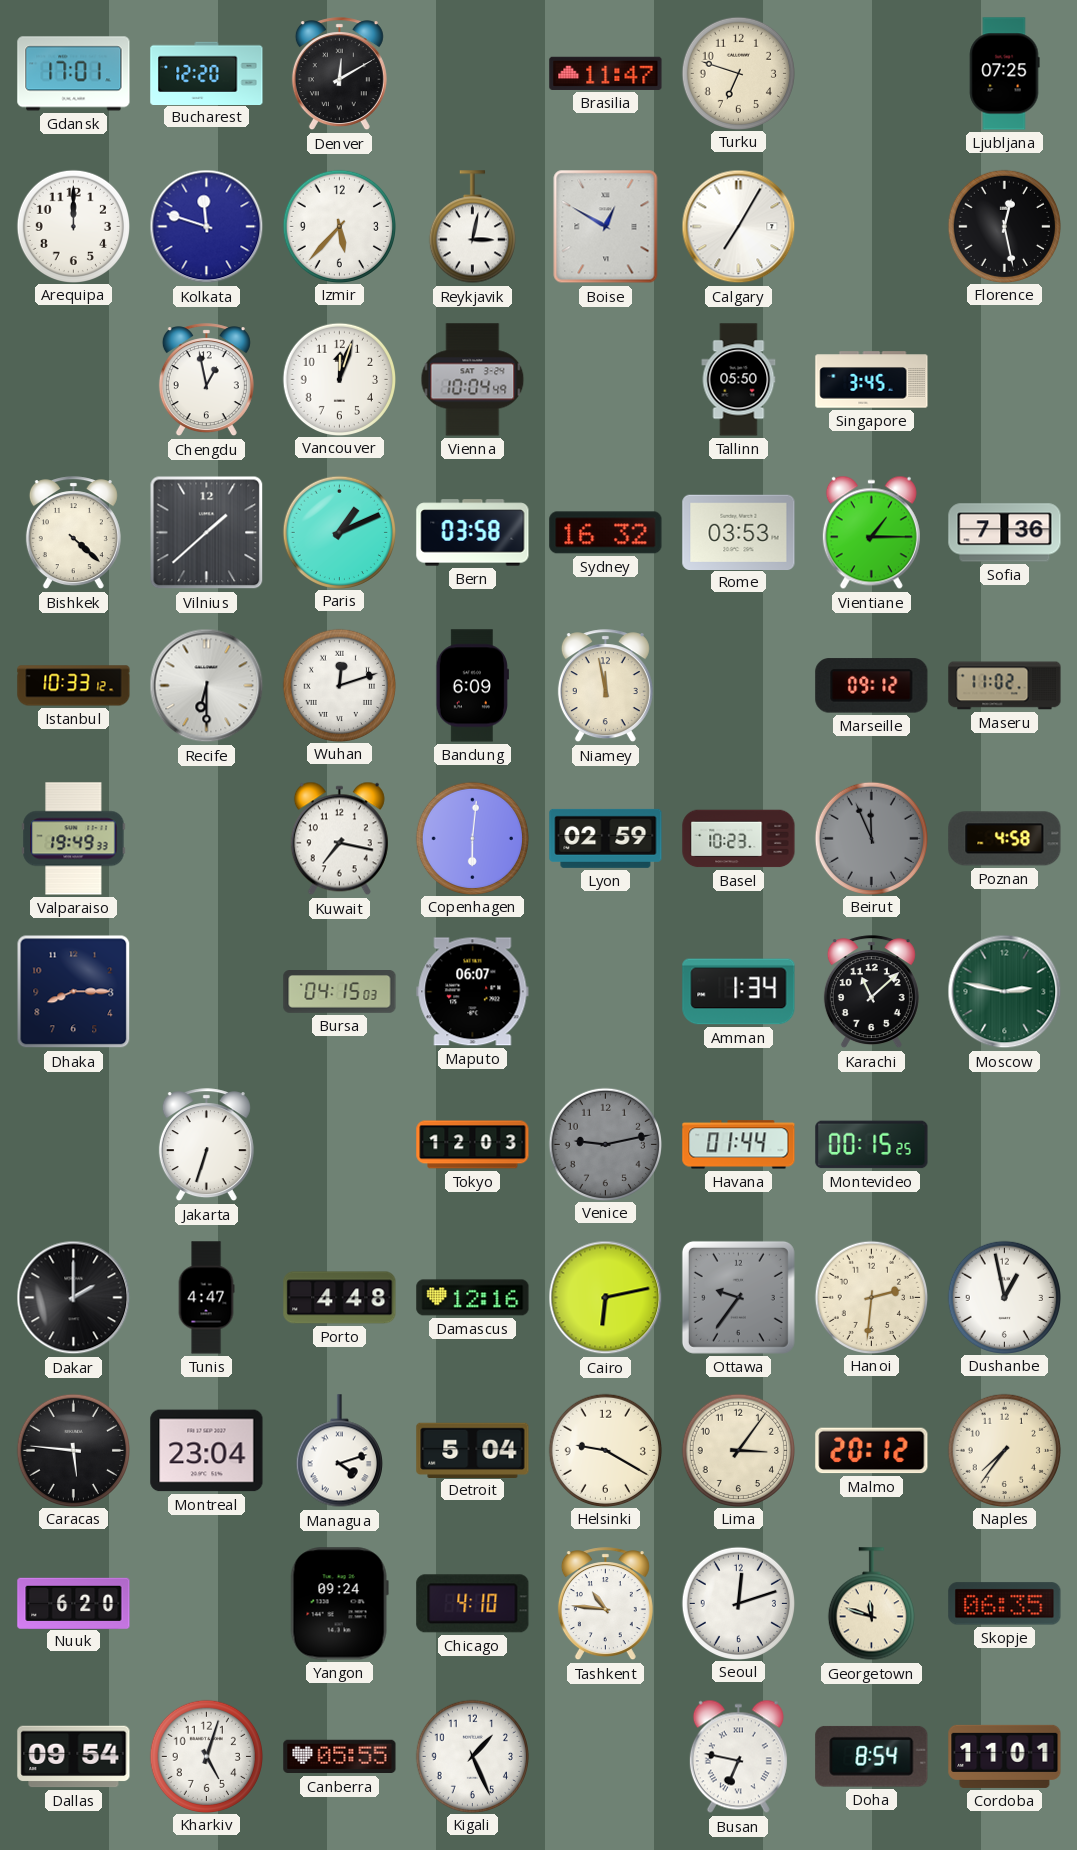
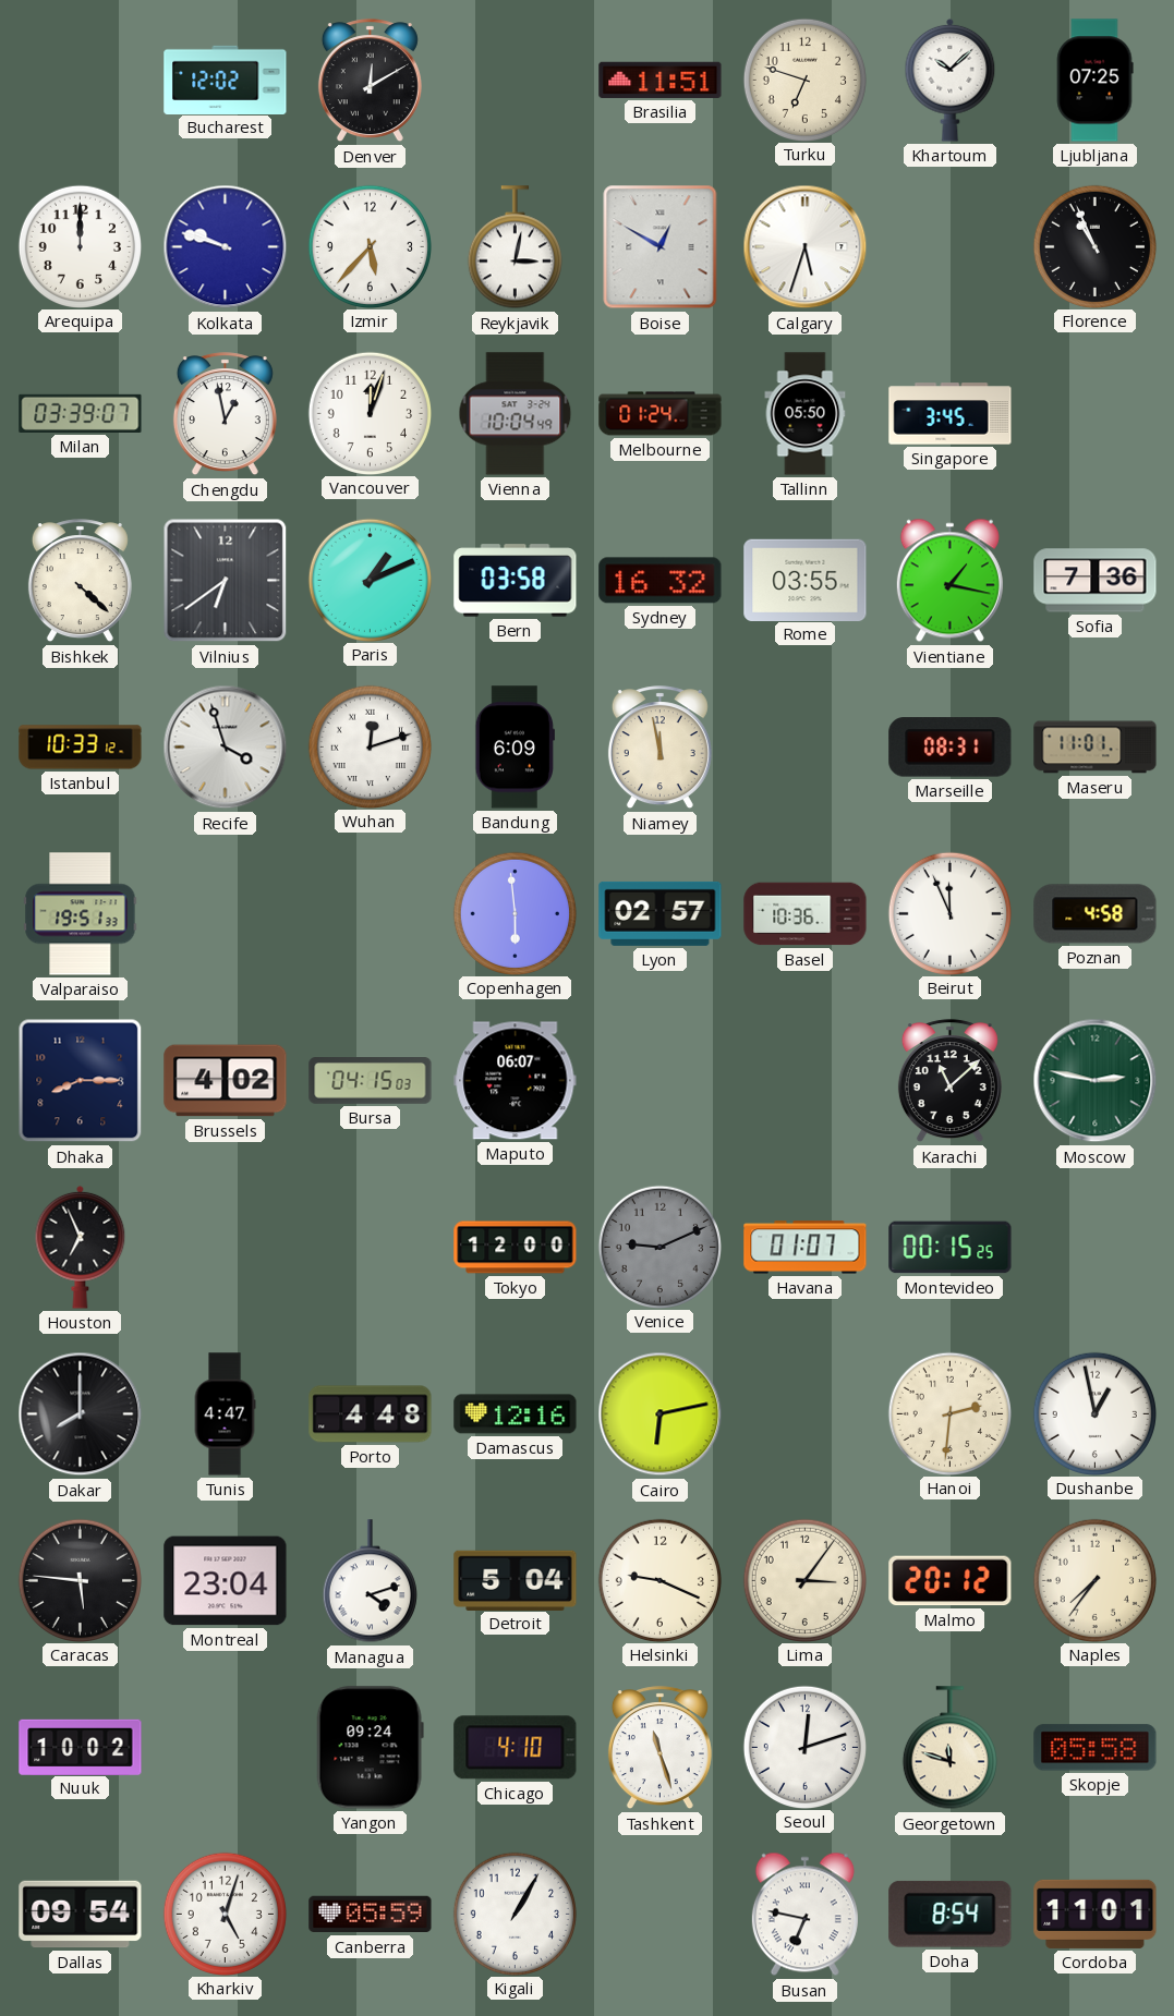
Gdansk: 17:01 -> none
Bucharest: 12:20 -> 12:02
Brasilia: 11:47 -> 11:51
Khartoum: none -> 10:08
Kolkata: 11:48 -> 9:48
Calgary: 7:05 -> 5:33
Florence: 12:28 -> 10:56
Milan: none -> 03:39
Melbourne: none -> 01:24
Vilnius: 1:38 -> 6:39
Rome: 03:53 -> 03:55
Vientiane: 1:15 -> 1:17
Recife: 6:30 -> 3:57
Marseille: 09:12 -> 08:31
Maseru: 11:02 -> 11:01
Valparaiso: 19:49 -> 19:51
Kuwait: 7:17 -> none
Copenhagen: 6:01 -> 5:59
Lyon: 02:59 -> 02:57
Basel: 10:23 -> 10:36
Beirut dial: grey -> white
Brussels: none -> 4:02
Amman: 1:34 -> none
Houston: none -> 6:56
Jakarta: 6:33 -> none
Tokyo: 12:03 -> 12:00
Venice: 9:13 -> 9:11
Havana: 01:44 -> 01:07
Dakar: 2:00 -> 8:00
Ottawa: 9:36 -> none
Helsinki: 9:20 -> 9:19
Nuuk: 6:20 -> 10:02
Tashkent: 10:46 -> 11:27
Skopje: 06:35 -> 05:58
Canberra: 05:55 -> 05:59
Kigali: 1:26 -> 1:05
